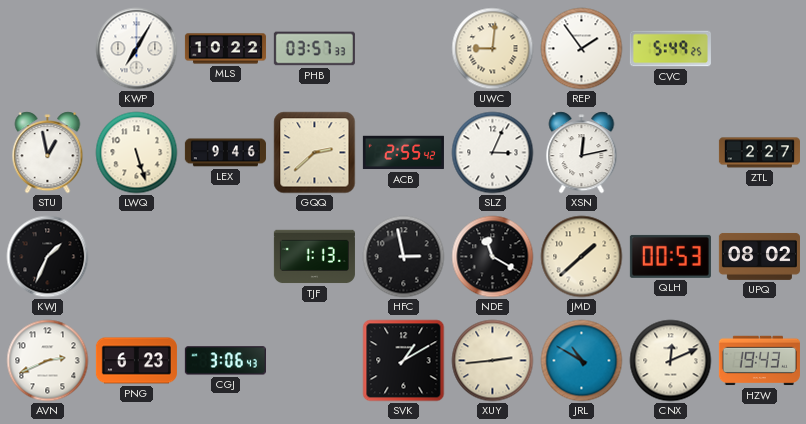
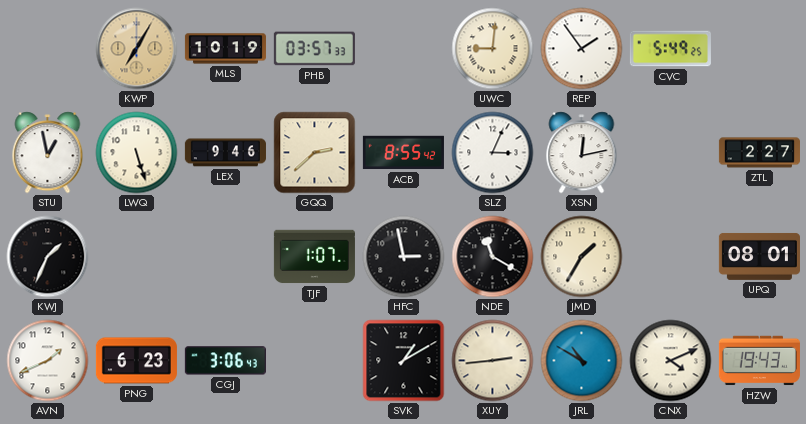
KWP dial: white -> champagne
MLS: 10:22 -> 10:19
ACB: 2:55 -> 8:55
TJF: 1:13 -> 1:07
JMD: 1:38 -> 1:35
QLH: 00:53 -> none
UPQ: 08:02 -> 08:01
AVN: 2:41 -> 1:41
CNX: 12:11 -> 4:11
